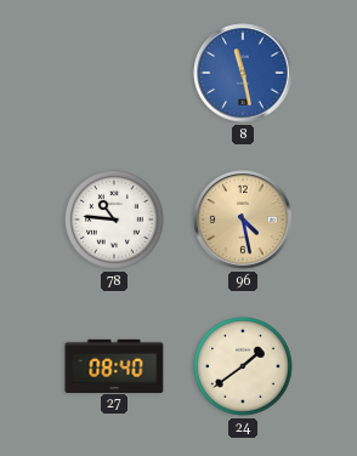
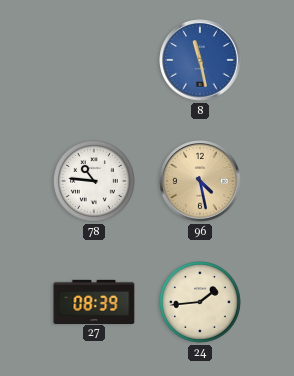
27: 08:40 -> 08:39
24: 1:39 -> 1:44
